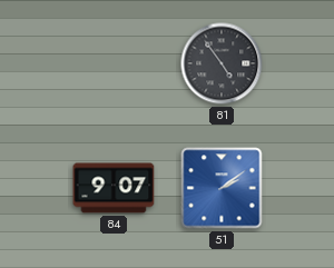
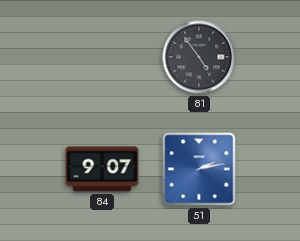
51: 2:09 -> 2:13
